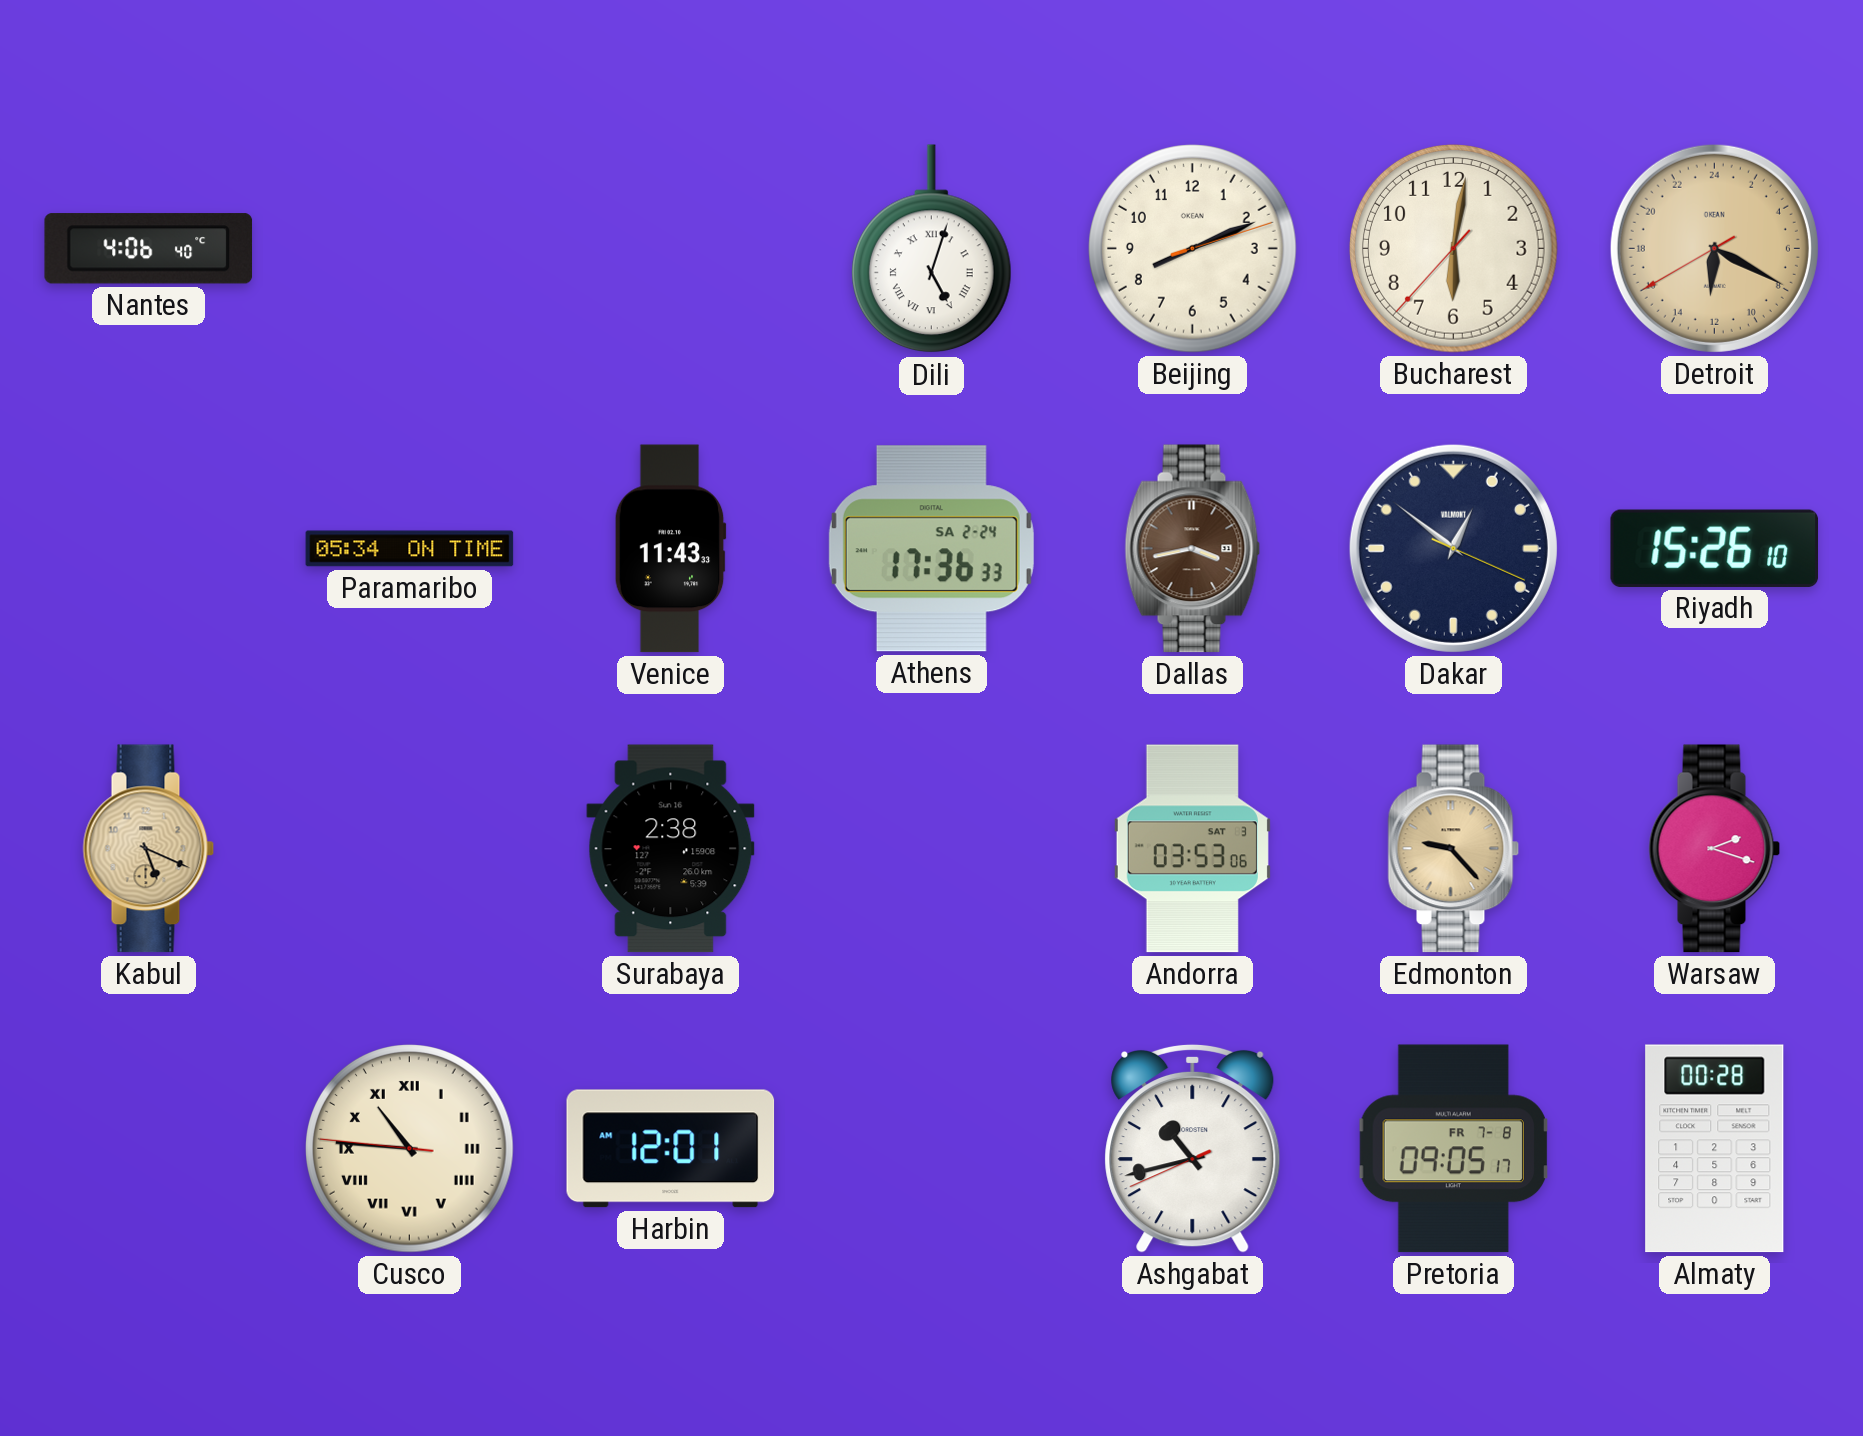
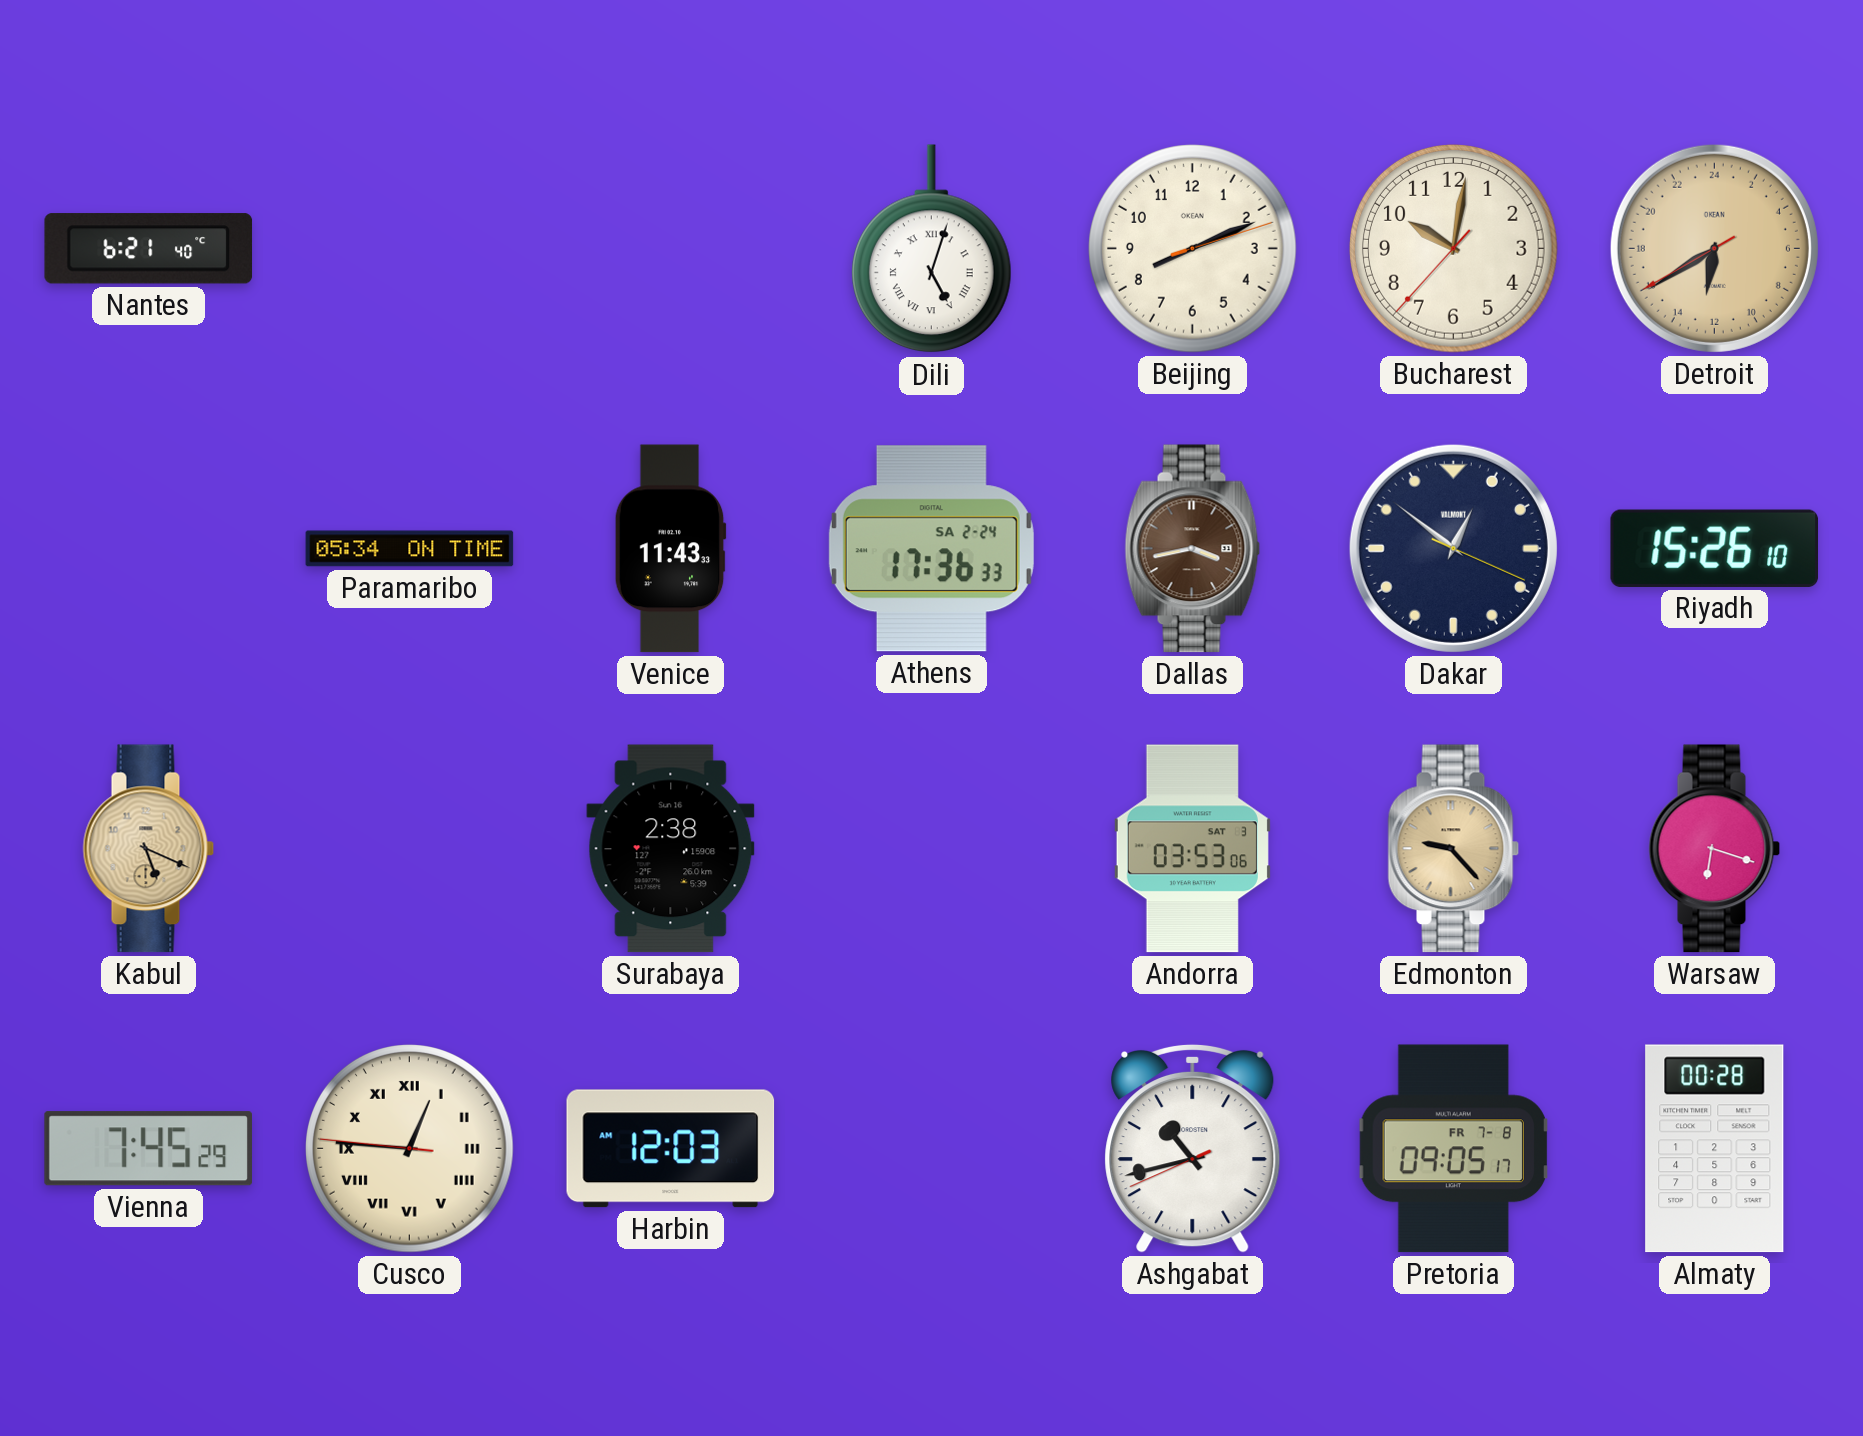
Nantes: 4:06 -> 6:21
Bucharest: 6:01 -> 10:01
Detroit: 12:19 -> 12:39
Warsaw: 2:18 -> 6:18
Vienna: none -> 7:45
Cusco: 10:45 -> 12:45
Harbin: 12:01 -> 12:03
